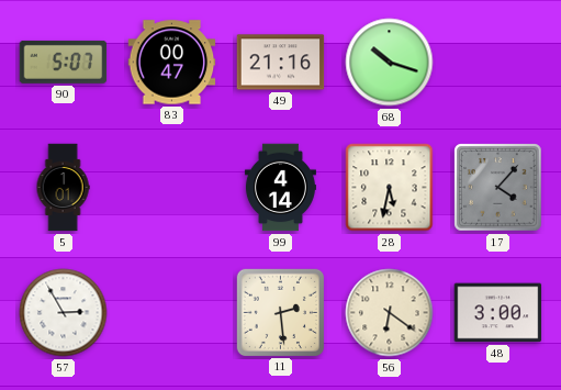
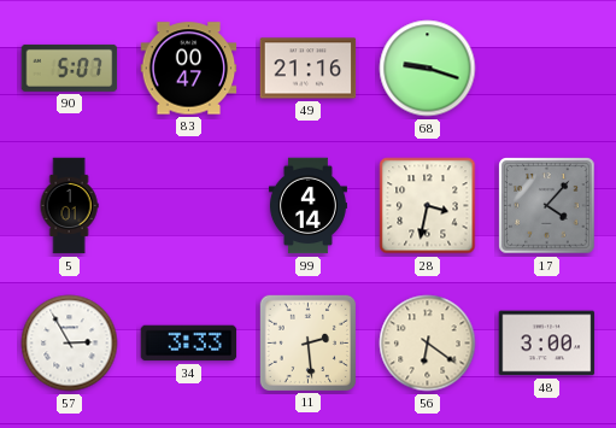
68: 10:18 -> 9:18
28: 5:32 -> 3:32
34: none -> 3:33
